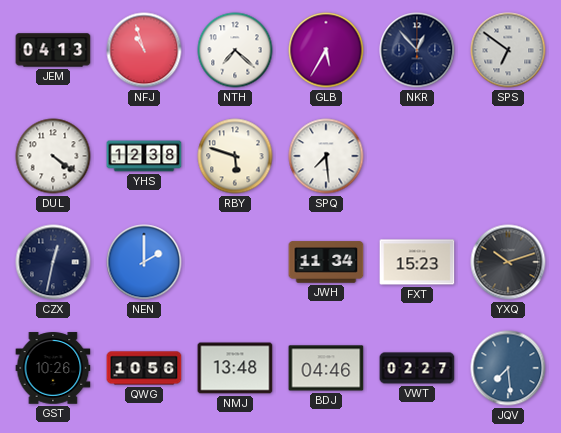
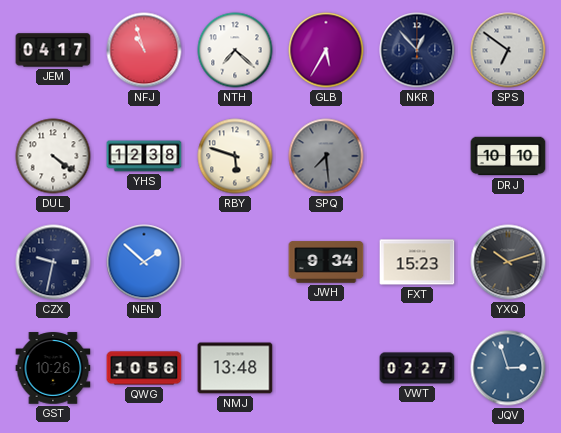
JEM: 04:13 -> 04:17
SPQ dial: white -> grey
DRJ: none -> 10:10
CZX: 12:32 -> 9:32
NEN: 2:00 -> 1:52
JWH: 11:34 -> 9:34
BDJ: 04:46 -> none
JQV: 7:29 -> 2:57
